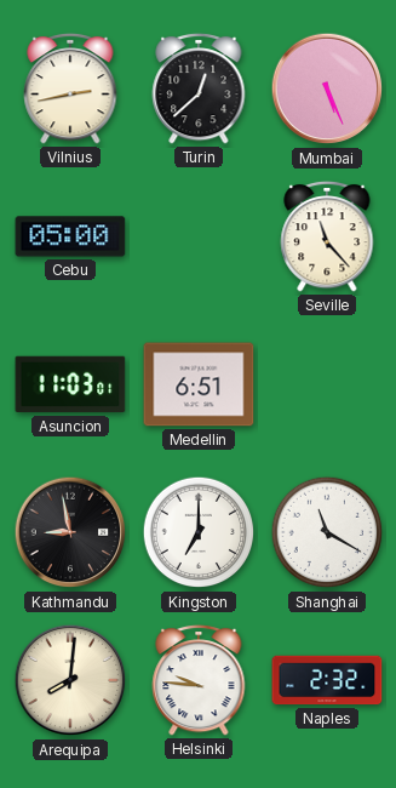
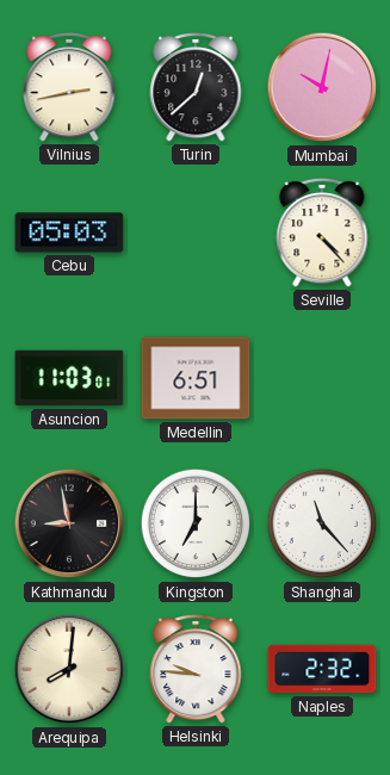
Mumbai: 5:26 -> 10:02
Cebu: 05:00 -> 05:03
Seville: 11:23 -> 4:23
Shanghai: 11:20 -> 11:23
